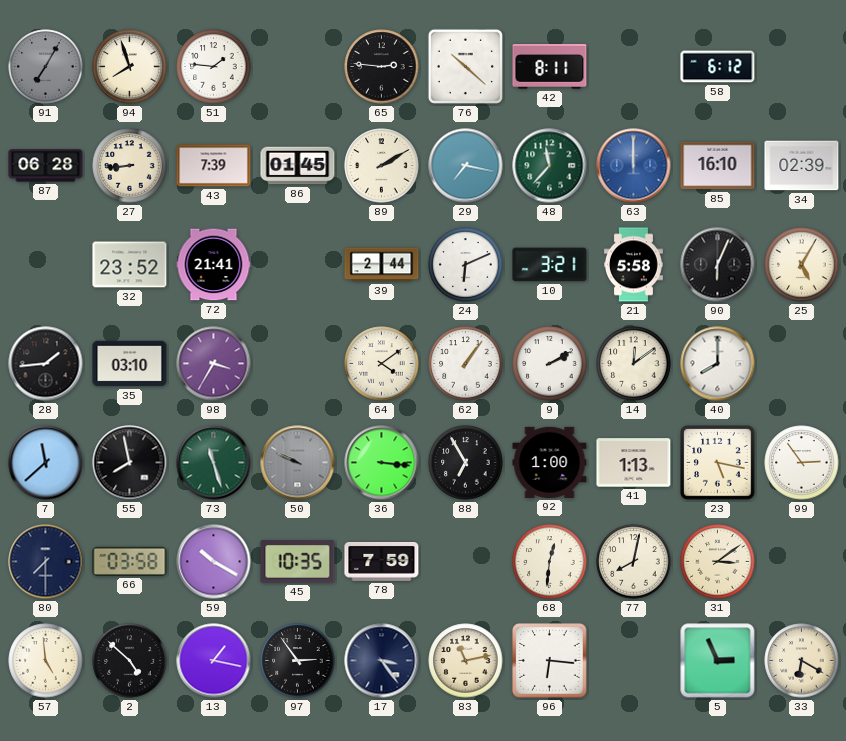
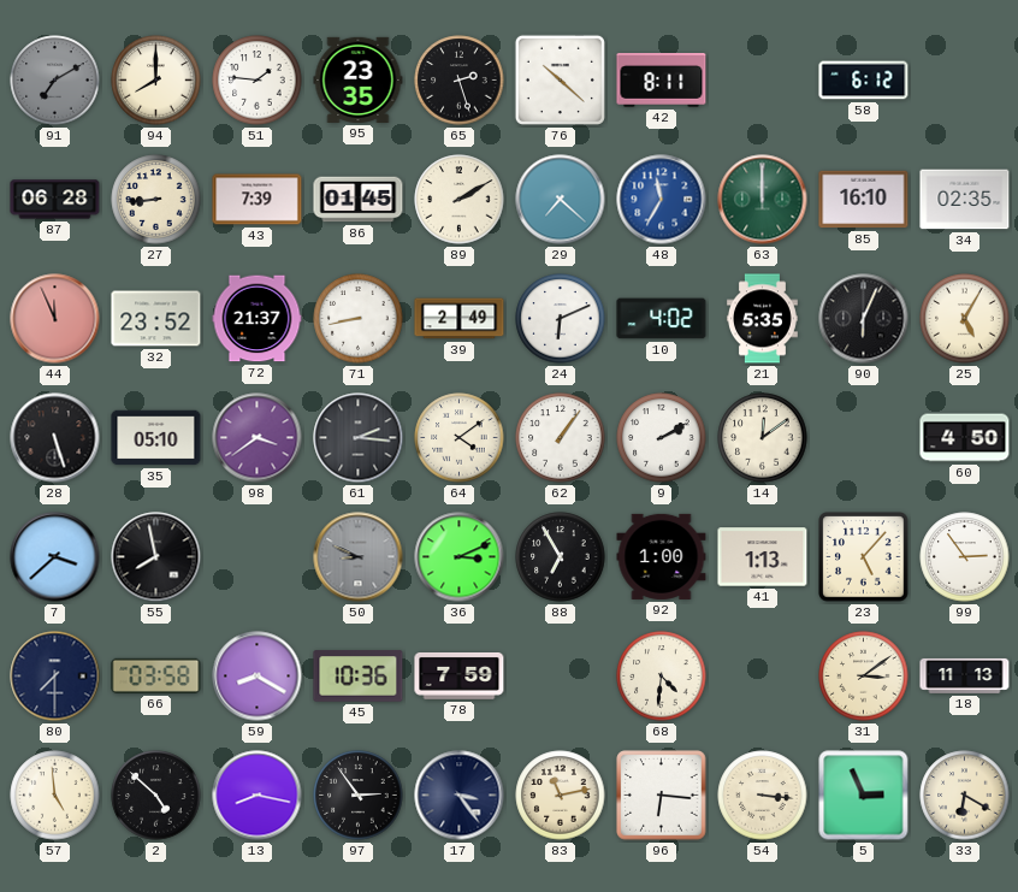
91: 7:05 -> 7:10
94: 7:57 -> 8:00
95: none -> 23:35
65: 2:46 -> 2:27
29: 7:17 -> 7:22
48: 11:37 -> 11:35
48 dial: green -> blue
63 dial: blue -> green
34: 02:39 -> 02:35
44: none -> 11:56
72: 21:41 -> 21:37
71: none -> 8:43
39: 2:44 -> 2:49
10: 3:21 -> 4:02
21: 5:58 -> 5:35
28: 1:44 -> 5:27
35: 03:10 -> 05:10
98: 3:35 -> 3:39
61: none -> 2:16
40: 8:00 -> none
60: none -> 4:50
7: 11:38 -> 3:38
73: 11:27 -> none
50: 9:49 -> 8:49
36: 3:16 -> 3:11
23: 5:17 -> 5:07
59: 10:20 -> 8:20
45: 10:35 -> 10:36
68: 12:31 -> 4:31
77: 8:02 -> none
18: none -> 11:13
13: 1:17 -> 8:17
54: none -> 3:16
